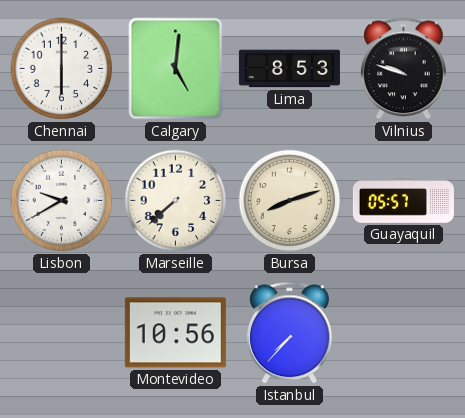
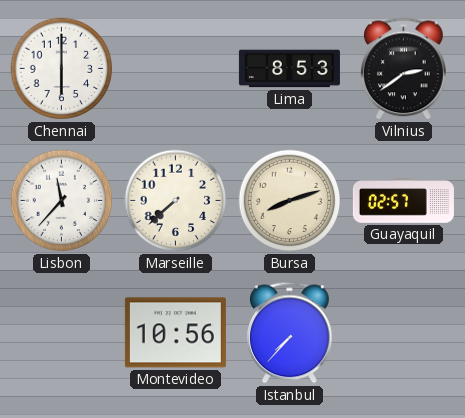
Calgary: 5:01 -> none
Vilnius: 9:48 -> 2:39
Lisbon: 9:40 -> 11:37
Guayaquil: 05:57 -> 02:57
